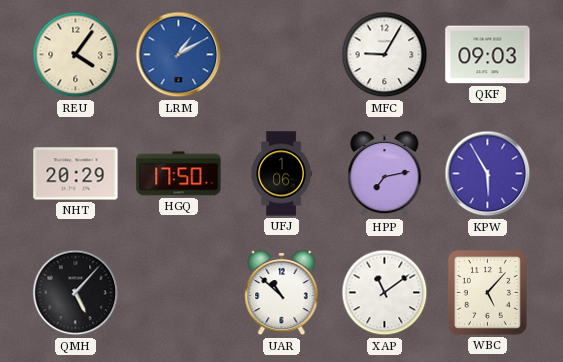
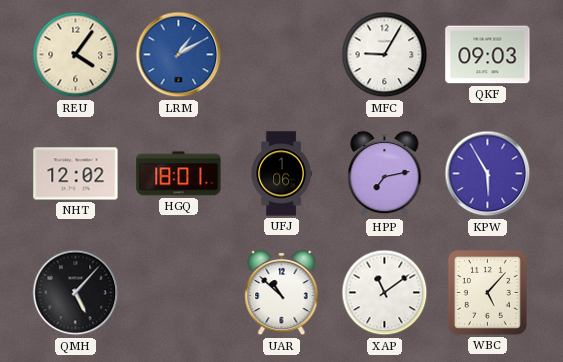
NHT: 20:29 -> 12:02
HGQ: 17:50 -> 18:01
